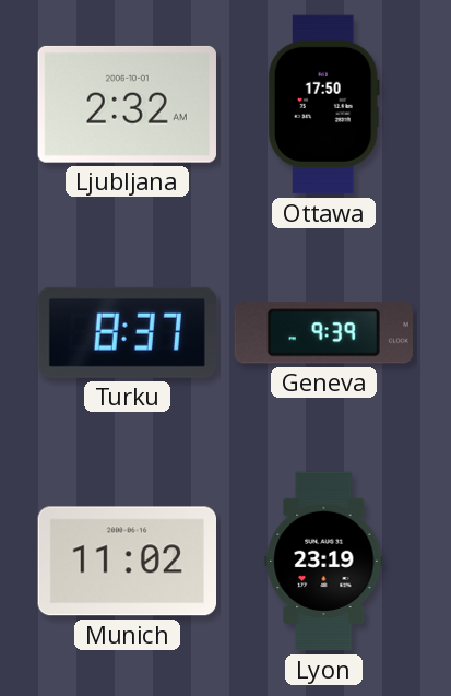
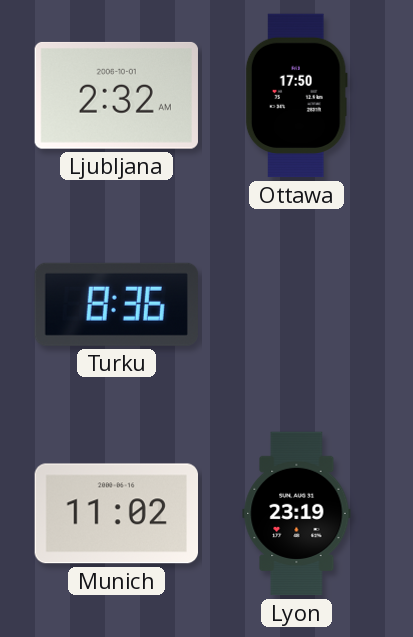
Turku: 8:37 -> 8:36
Geneva: 9:39 -> none
